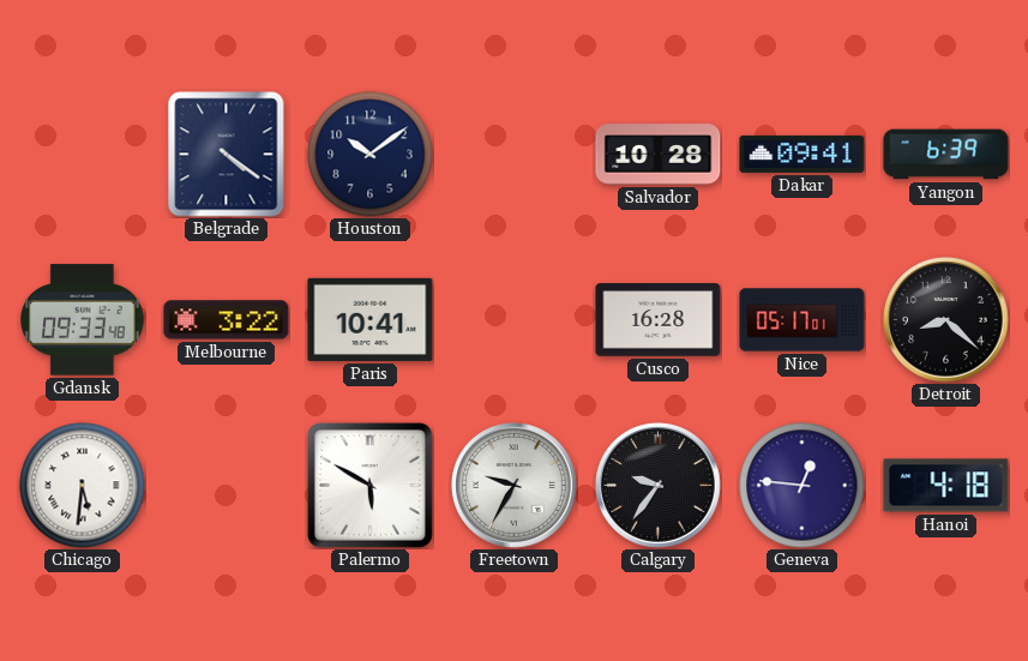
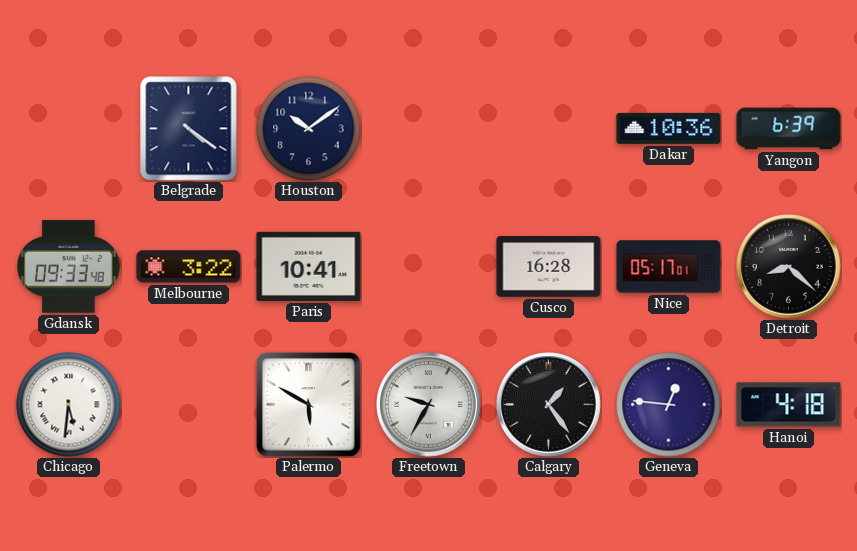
Salvador: 10:28 -> none
Dakar: 09:41 -> 10:36
Calgary: 9:36 -> 1:24
